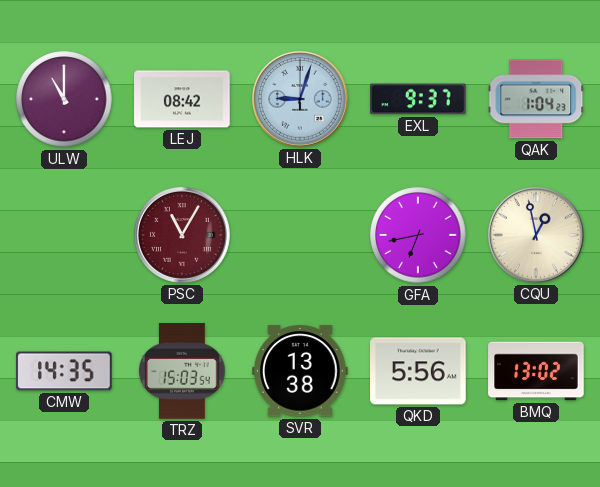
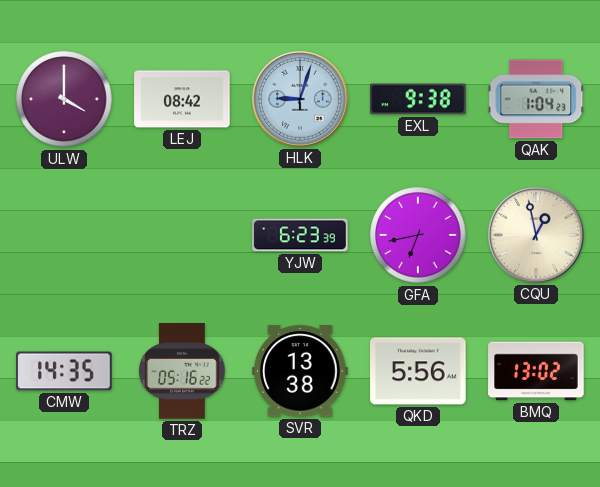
ULW: 11:00 -> 4:00
EXL: 9:37 -> 9:38
PSC: 11:05 -> none
YJW: none -> 6:23
TRZ: 15:03 -> 05:16
